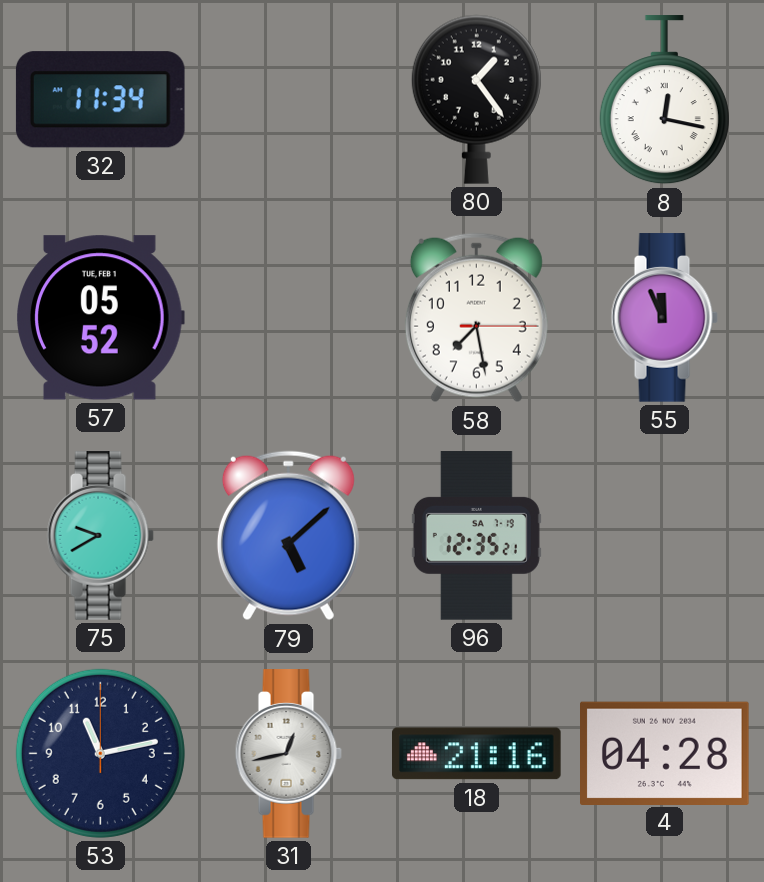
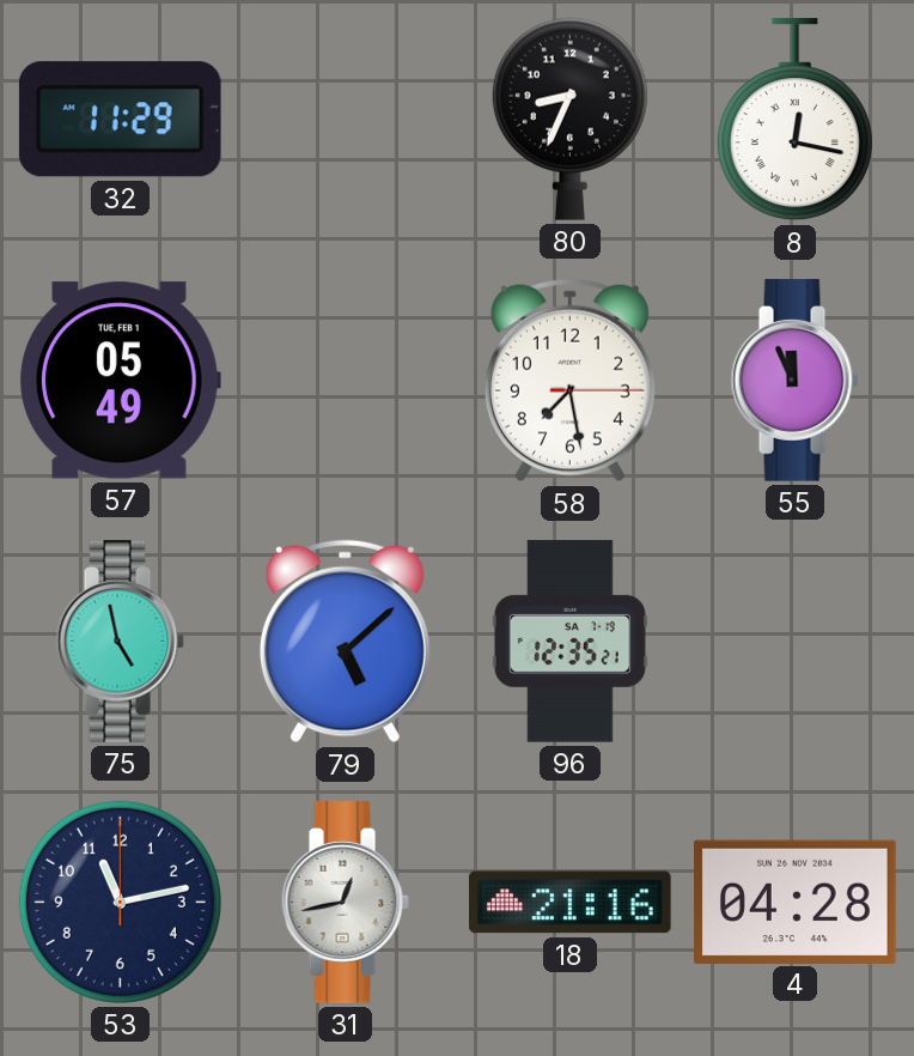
32: 11:34 -> 11:29
80: 1:24 -> 8:34
57: 05:52 -> 05:49
75: 9:40 -> 4:58
